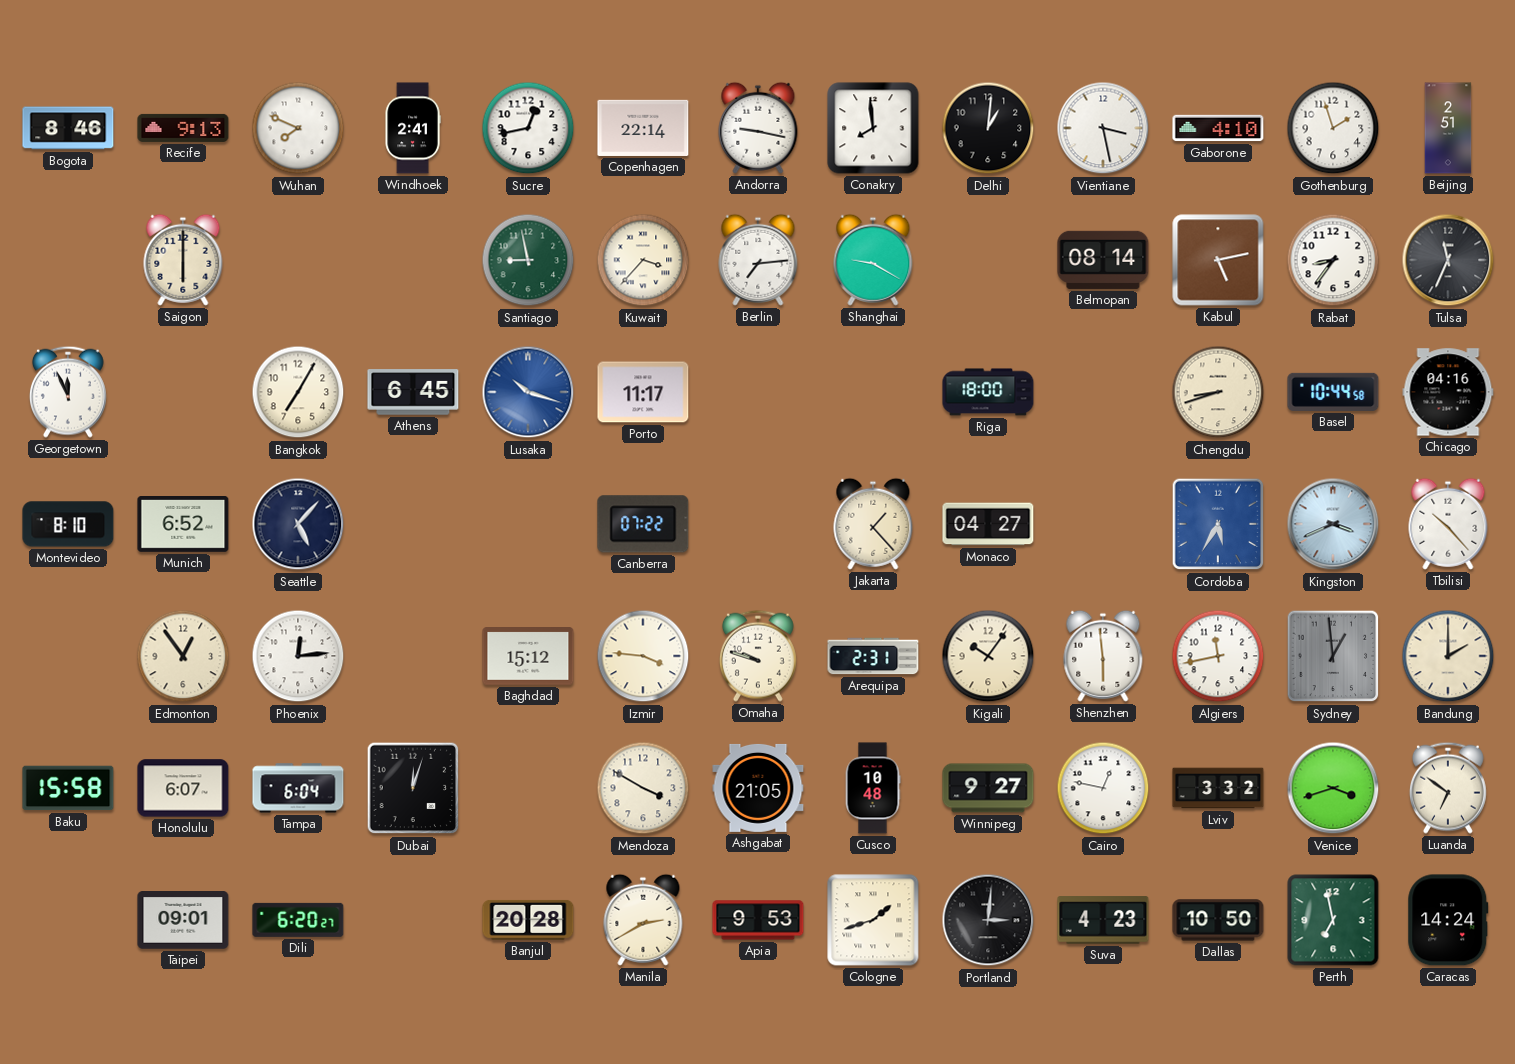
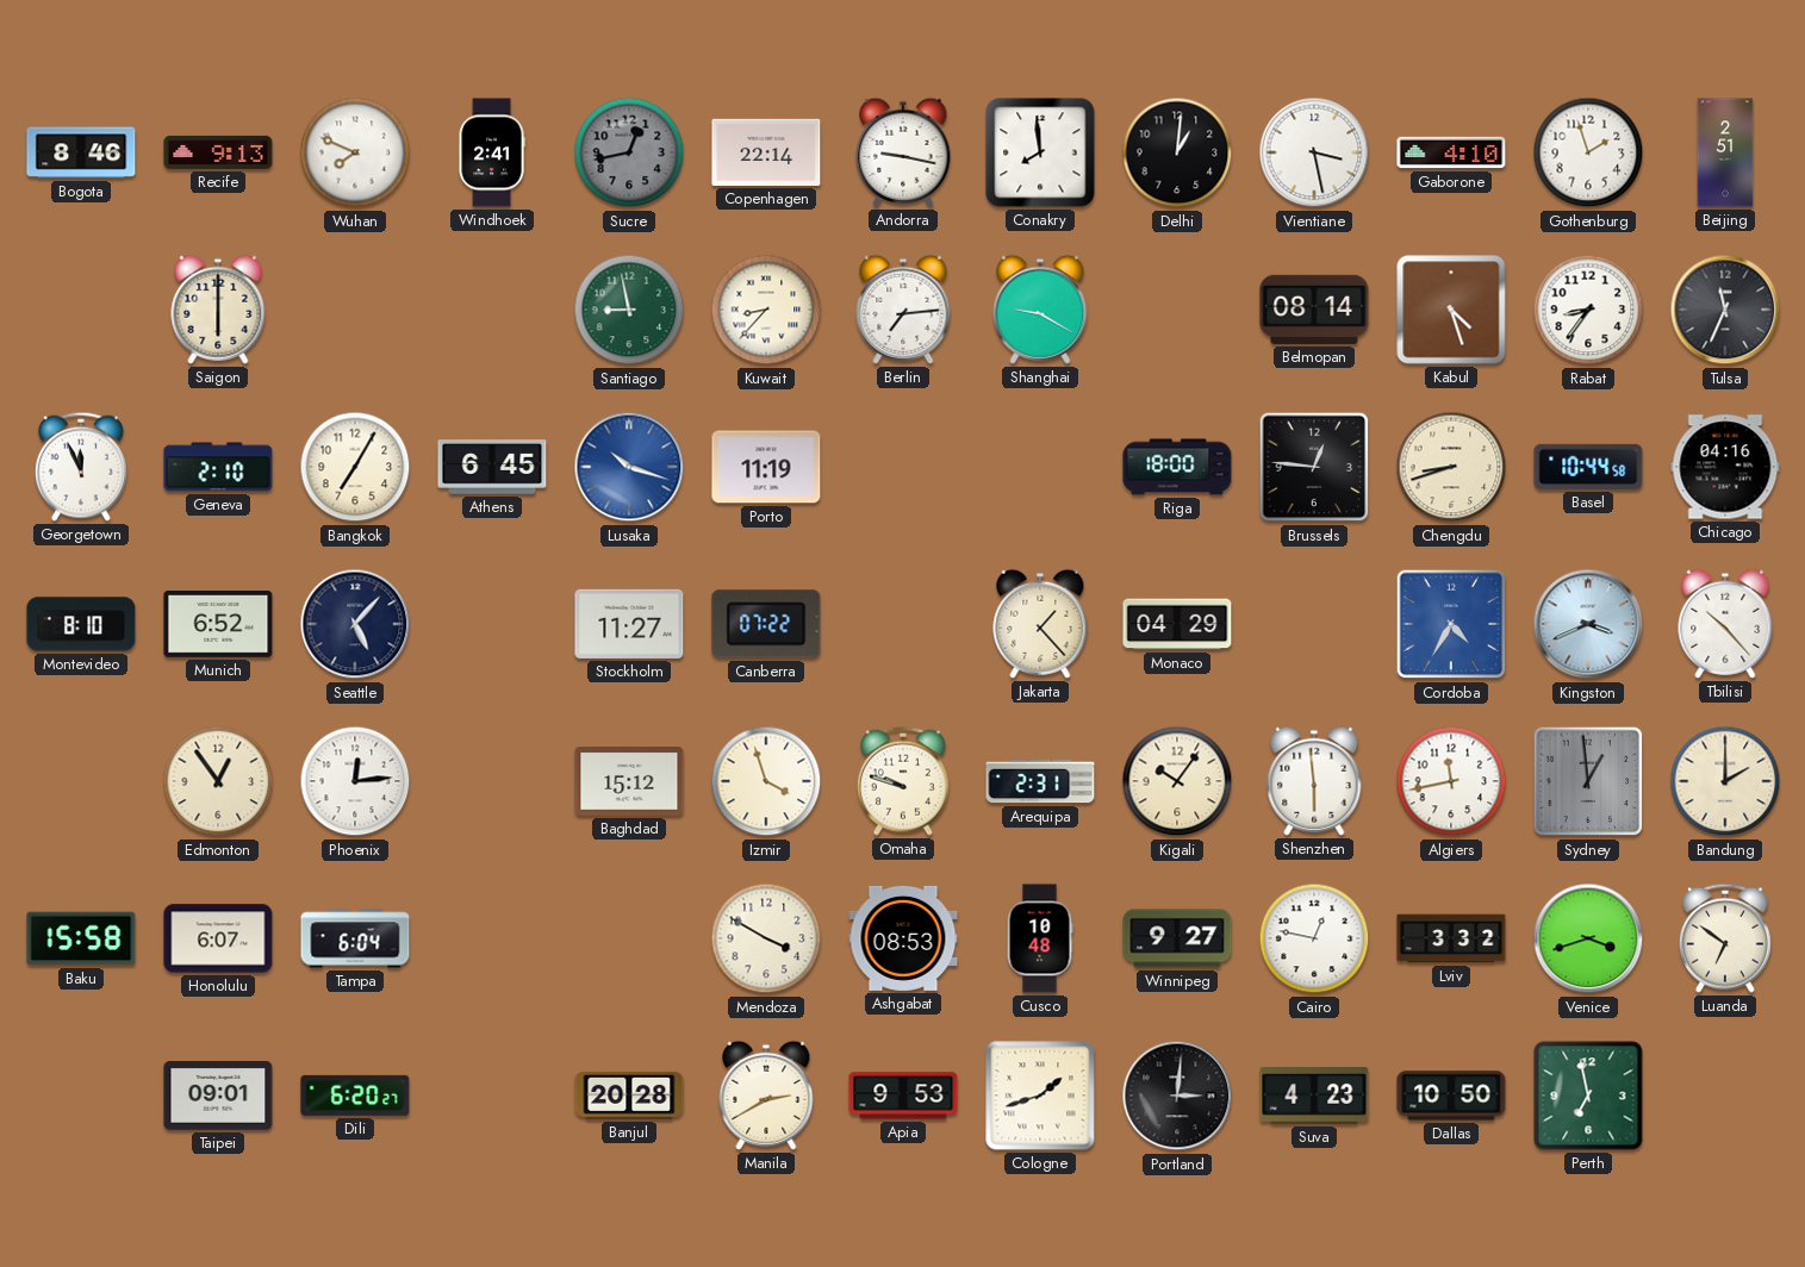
Sucre dial: white -> grey
Kuwait: 3:37 -> 8:37
Kabul: 5:13 -> 4:27
Geneva: none -> 2:10
Porto: 11:17 -> 11:19
Brussels: none -> 12:46
Stockholm: none -> 11:27
Monaco: 04:27 -> 04:29
Cordoba: 5:35 -> 4:35
Izmir: 3:46 -> 3:57
Dubai: 12:03 -> none
Ashgabat: 21:05 -> 08:53
Caracas: 14:24 -> none
